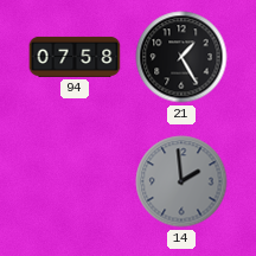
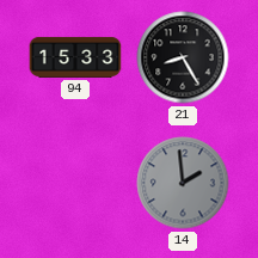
94: 07:58 -> 15:33
21: 1:25 -> 8:25
